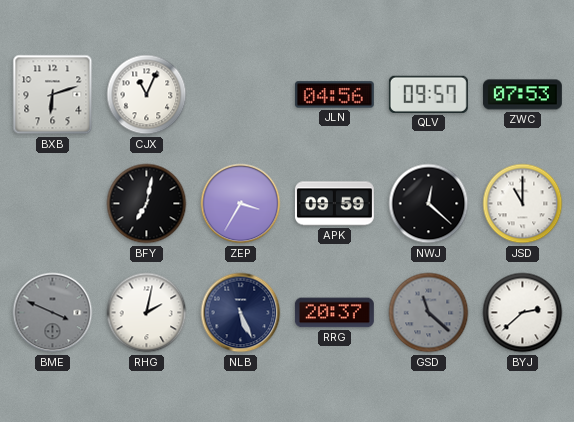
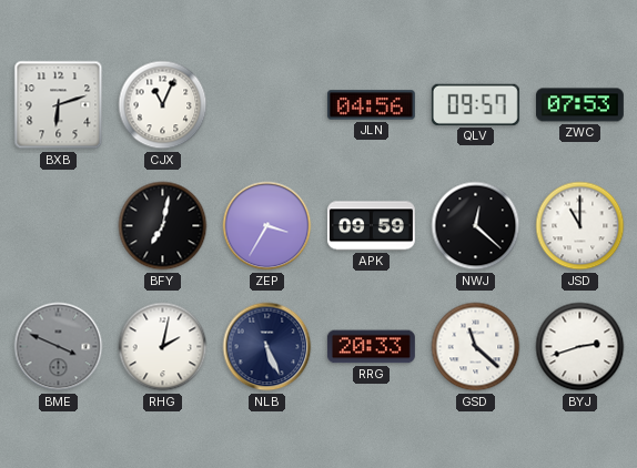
RRG: 20:37 -> 20:33
GSD dial: grey -> white
BYJ: 2:38 -> 2:42
